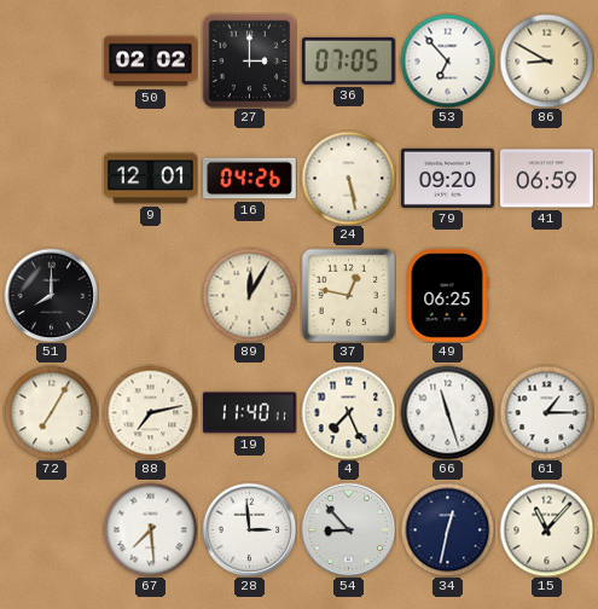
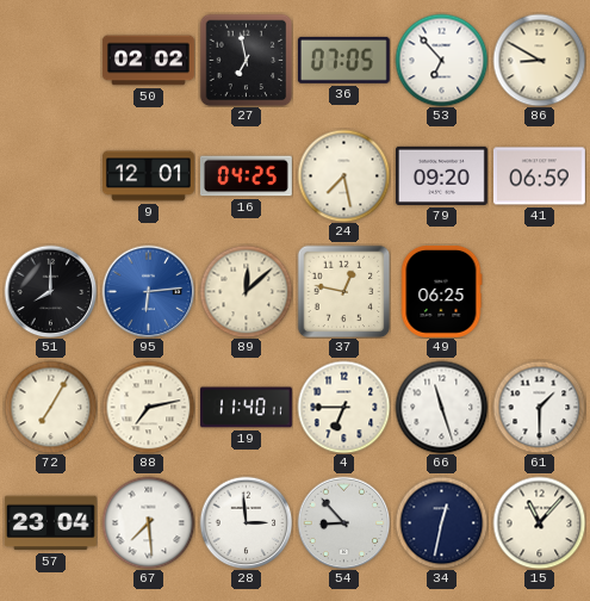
27: 3:00 -> 6:58
16: 04:26 -> 04:25
24: 5:28 -> 7:28
95: none -> 6:14
89: 12:05 -> 12:08
4: 7:26 -> 6:45
61: 1:15 -> 1:30
57: none -> 23:04
